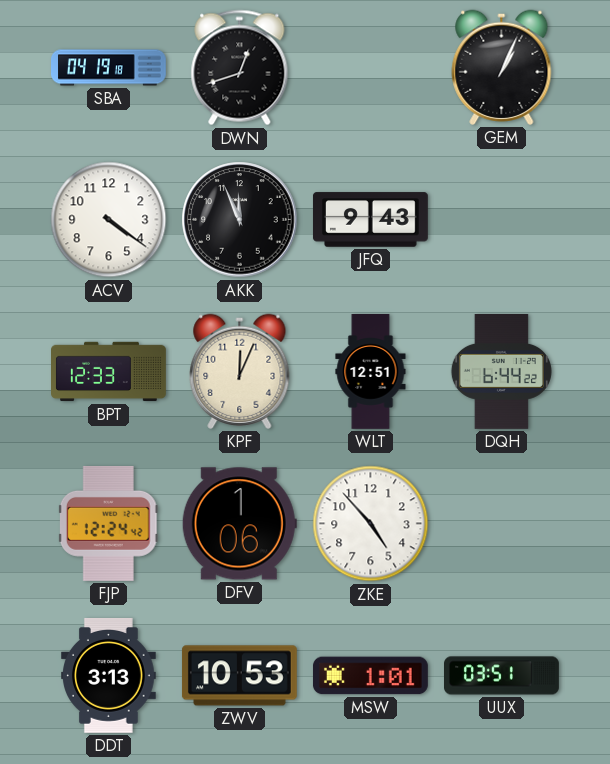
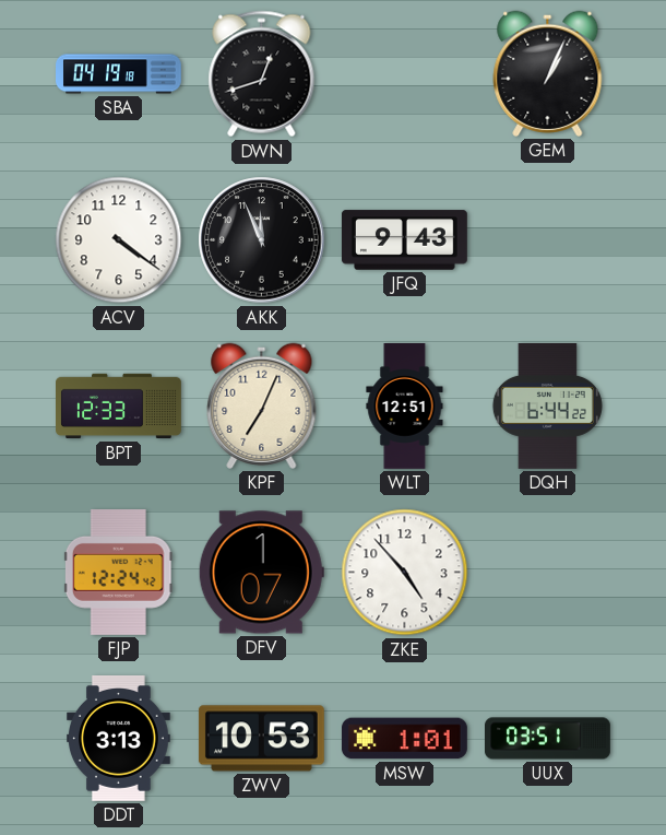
KPF: 12:04 -> 7:04
DFV: 1:06 -> 1:07
